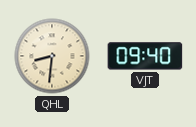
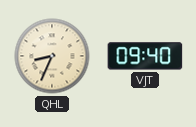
QHL: 8:31 -> 8:34
